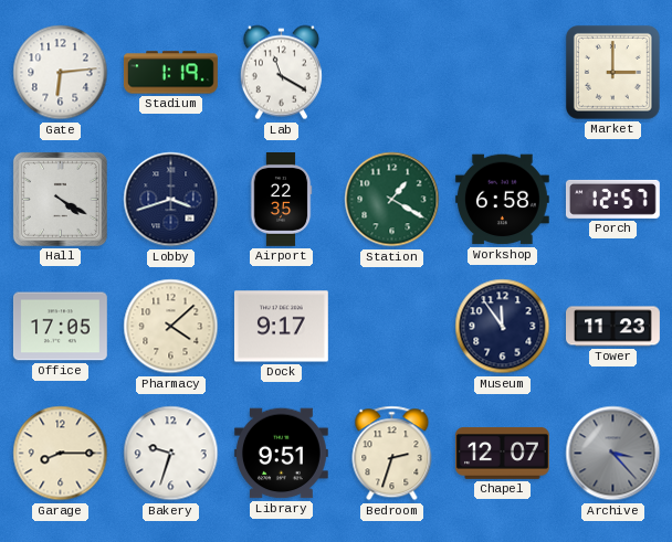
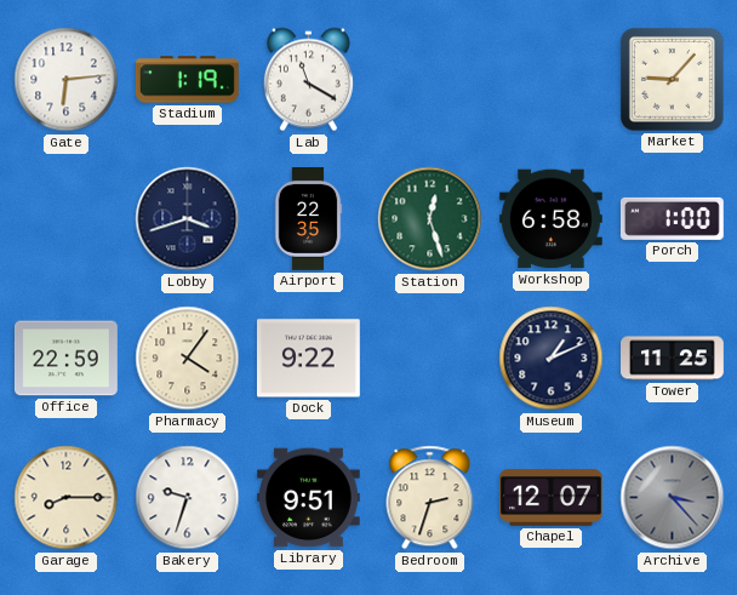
Market: 3:00 -> 9:07
Hall: 4:20 -> none
Station: 1:20 -> 12:27
Porch: 12:57 -> 1:00
Office: 17:05 -> 22:59
Pharmacy: 4:08 -> 4:06
Dock: 9:17 -> 9:22
Museum: 11:54 -> 1:11
Tower: 11:23 -> 11:25
